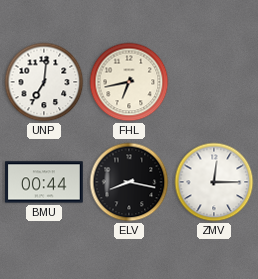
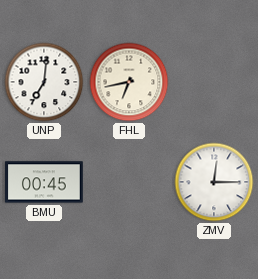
BMU: 00:44 -> 00:45
ELV: 8:17 -> none
